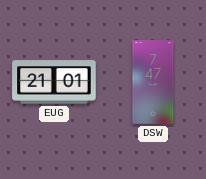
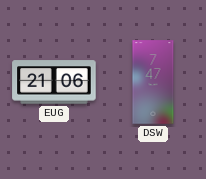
EUG: 21:01 -> 21:06
